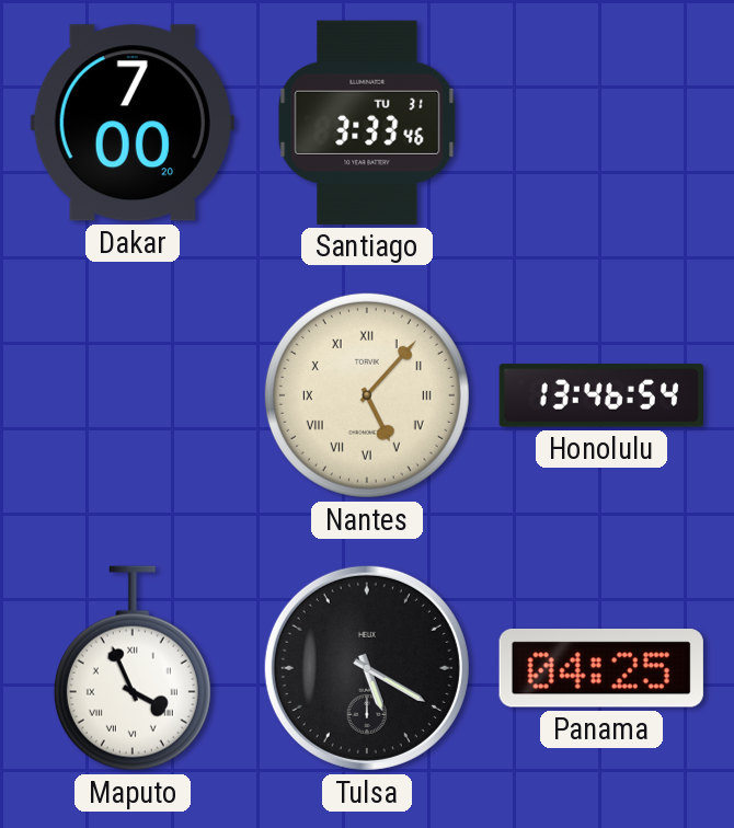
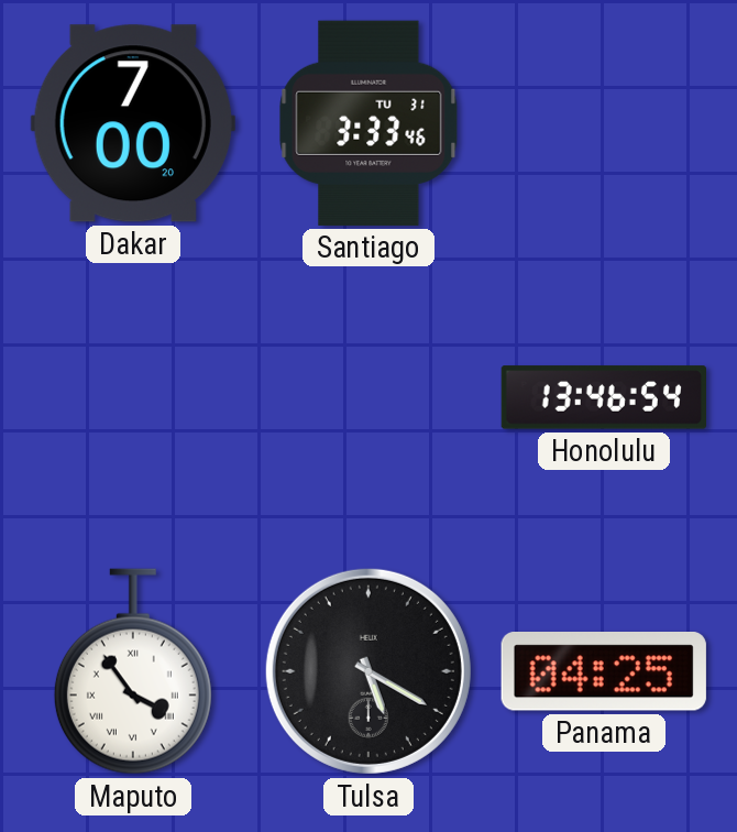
Nantes: 5:07 -> none
Maputo: 3:56 -> 3:54
